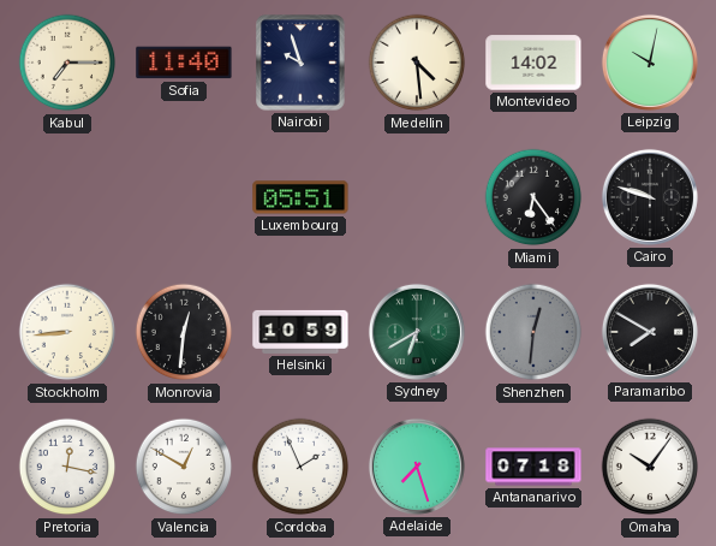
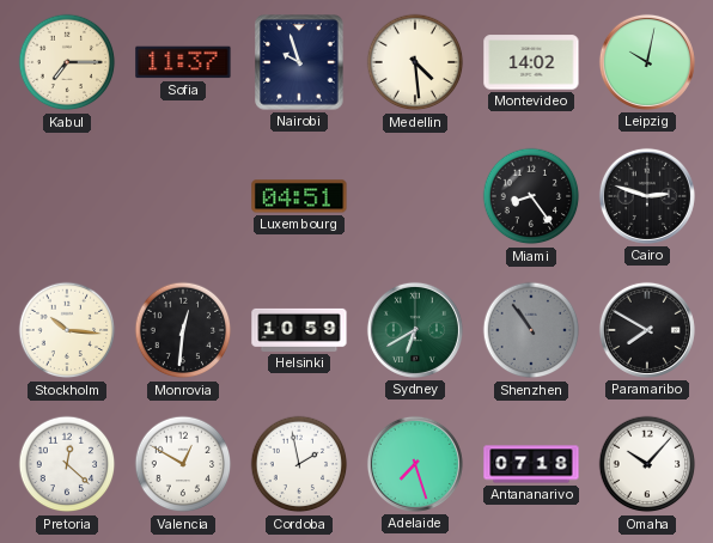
Sofia: 11:40 -> 11:37
Luxembourg: 05:51 -> 04:51
Miami: 6:24 -> 8:24
Cairo: 9:48 -> 2:48
Stockholm: 8:44 -> 10:16
Shenzhen: 12:31 -> 10:54
Pretoria: 12:17 -> 12:22
Cordoba: 1:56 -> 1:58
Omaha: 10:06 -> 10:07
